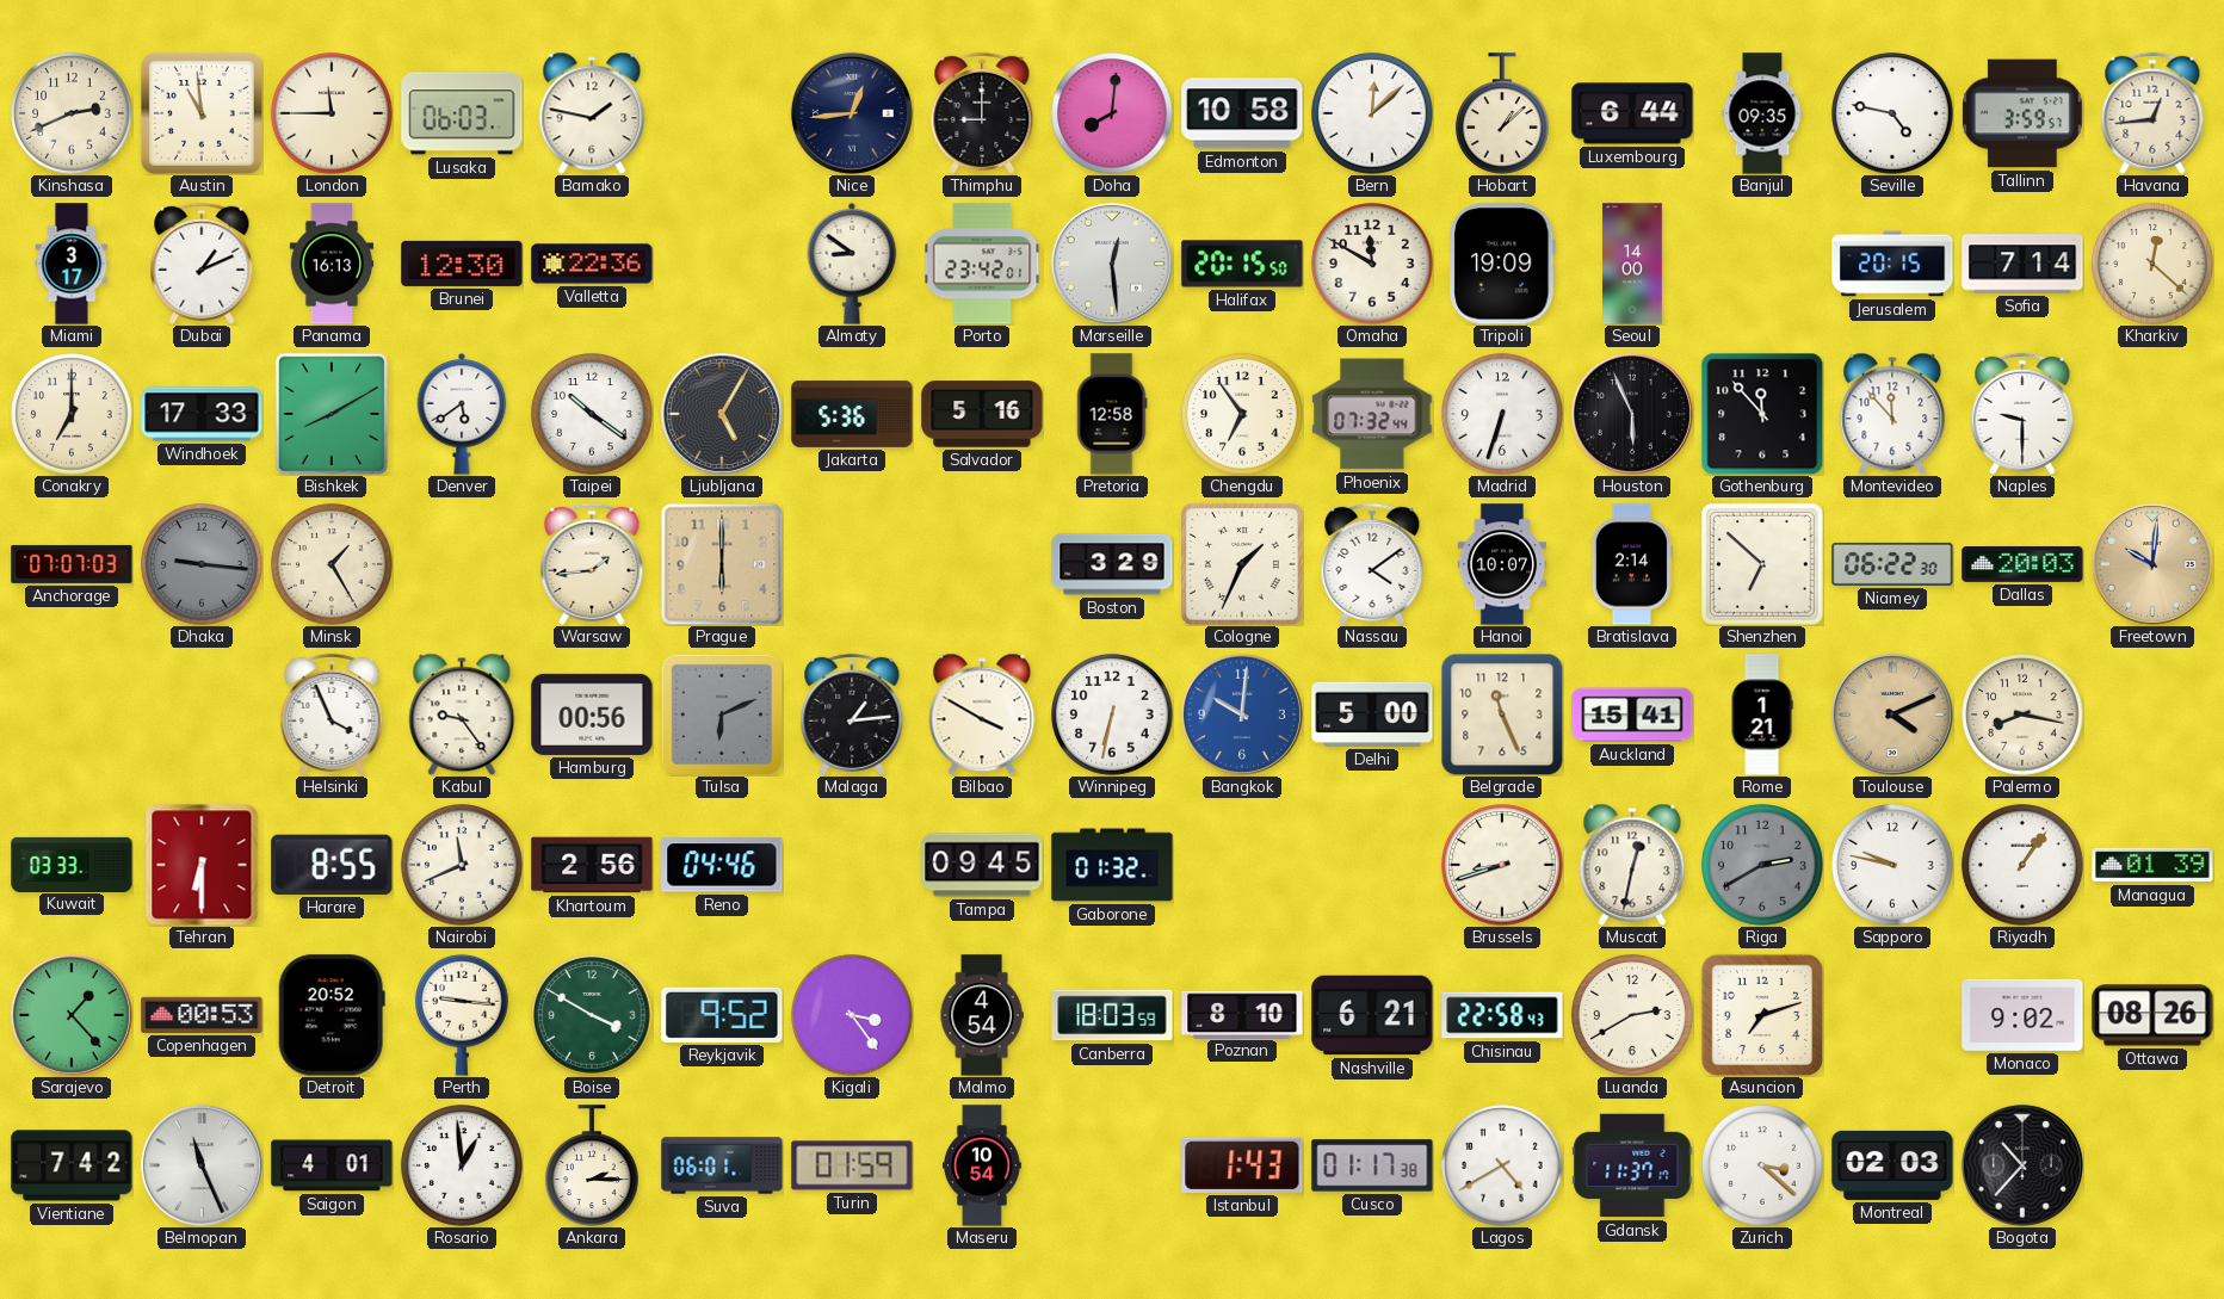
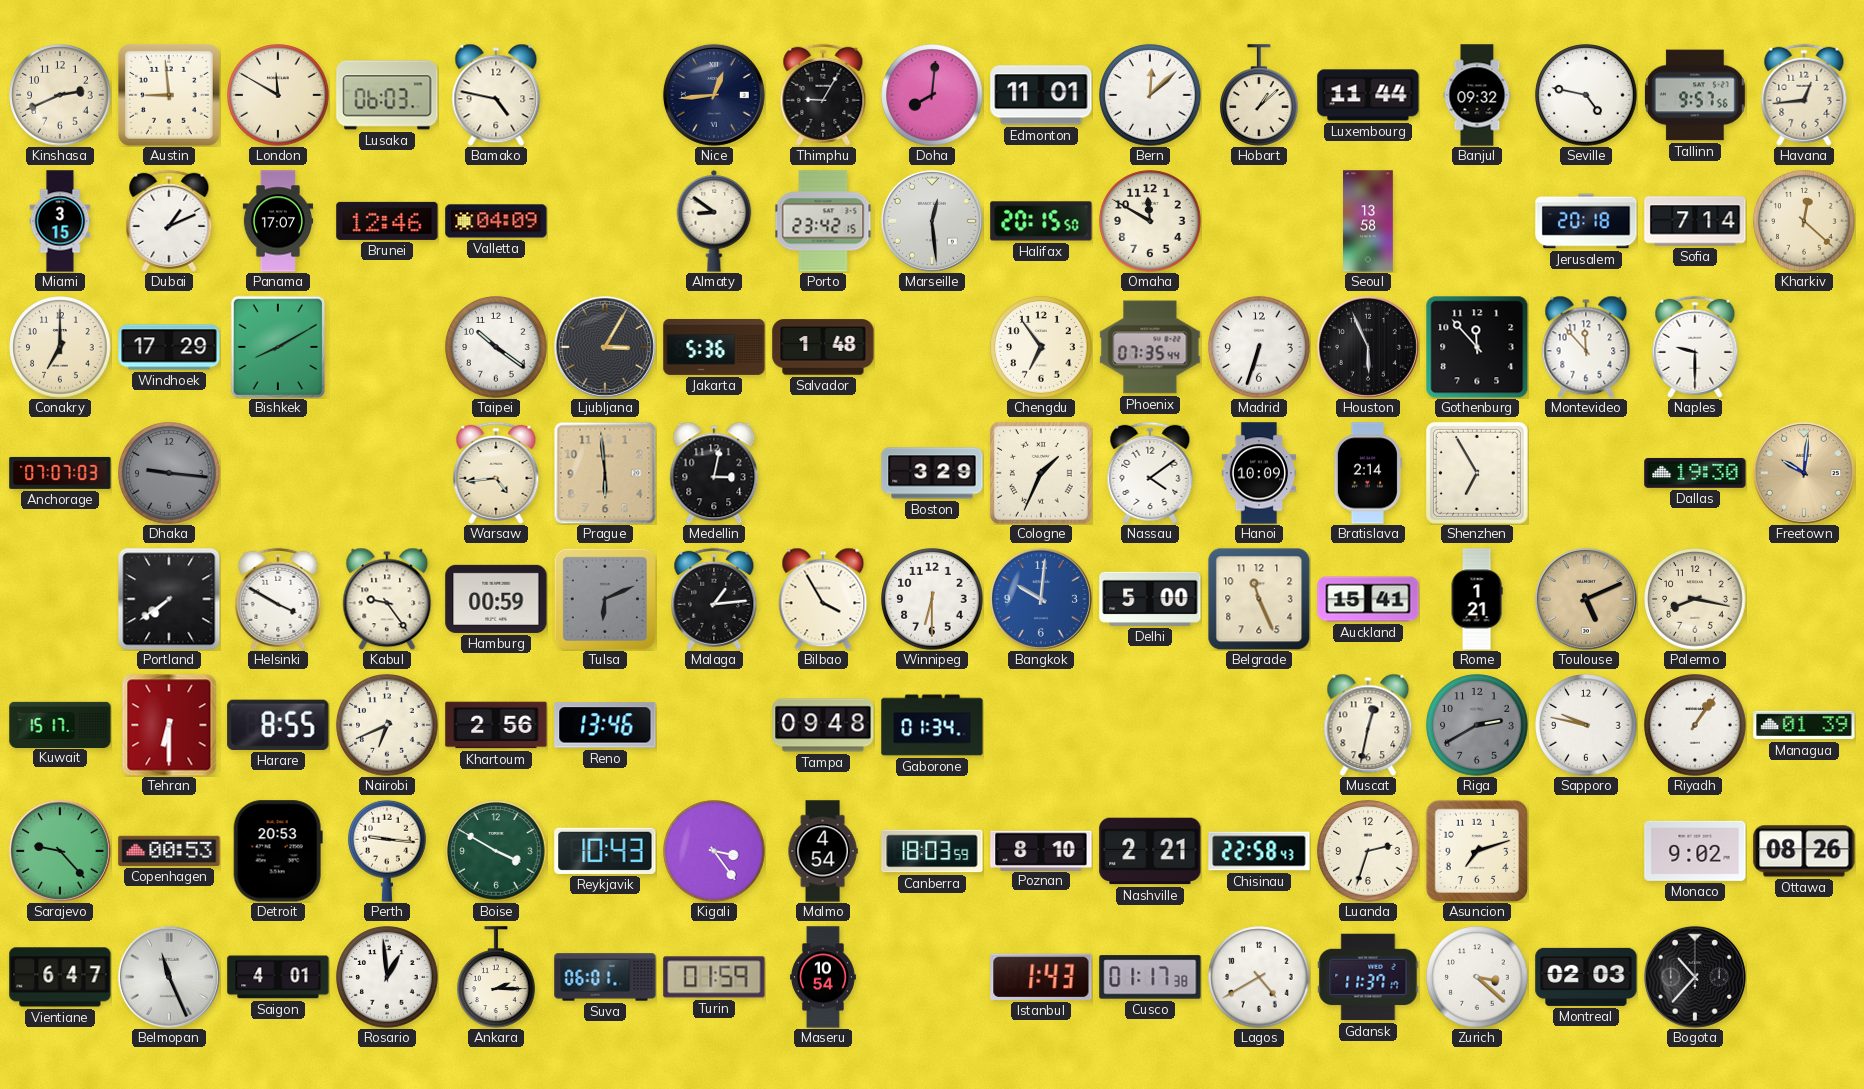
Austin: 10:59 -> 8:59
London: 11:45 -> 11:50
Bamako: 1:47 -> 4:47
Thimphu: 9:00 -> 9:05
Edmonton: 10:58 -> 11:01
Luxembourg: 6:44 -> 11:44
Banjul: 09:35 -> 09:32
Tallinn: 3:59 -> 9:57
Miami: 3:17 -> 3:15
Panama: 16:13 -> 17:07
Brunei: 12:30 -> 12:46
Valletta: 22:36 -> 04:09
Porto: 23:42:01 -> 23:42:15
Tripoli: 19:09 -> none
Seoul: 14:00 -> 13:58
Jerusalem: 20:15 -> 20:18
Windhoek: 17:33 -> 17:29
Denver: 5:39 -> none
Ljubljana: 5:05 -> 3:05
Salvador: 5:16 -> 1:48
Pretoria: 12:58 -> none
Phoenix: 07:32 -> 07:35
Minsk: 1:25 -> none
Warsaw: 1:44 -> 4:44
Prague: 6:00 -> 5:59
Medellin: none -> 3:02
Hanoi: 10:07 -> 10:09
Shenzhen: 6:52 -> 6:55
Niamey: 06:22 -> none
Dallas: 20:03 -> 19:30
Portland: none -> 7:39
Helsinki: 3:56 -> 3:50
Hamburg: 00:56 -> 00:59
Bilbao: 3:50 -> 3:55
Winnipeg: 6:32 -> 6:30
Toulouse: 4:11 -> 5:11
Kuwait: 03:33 -> 15:17
Nairobi: 11:41 -> 6:41
Reno: 04:46 -> 13:46
Tampa: 09:45 -> 09:48
Gaborone: 01:32 -> 01:34
Brussels: 8:42 -> none
Sarajevo: 1:23 -> 9:23
Detroit: 20:52 -> 20:53
Reykjavik: 9:52 -> 10:43
Nashville: 6:21 -> 2:21
Luanda: 2:40 -> 2:33
Vientiane: 7:42 -> 6:47
